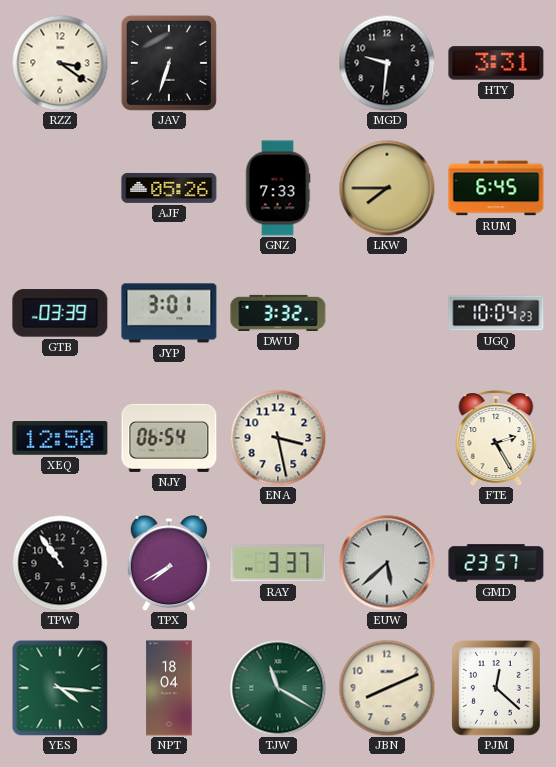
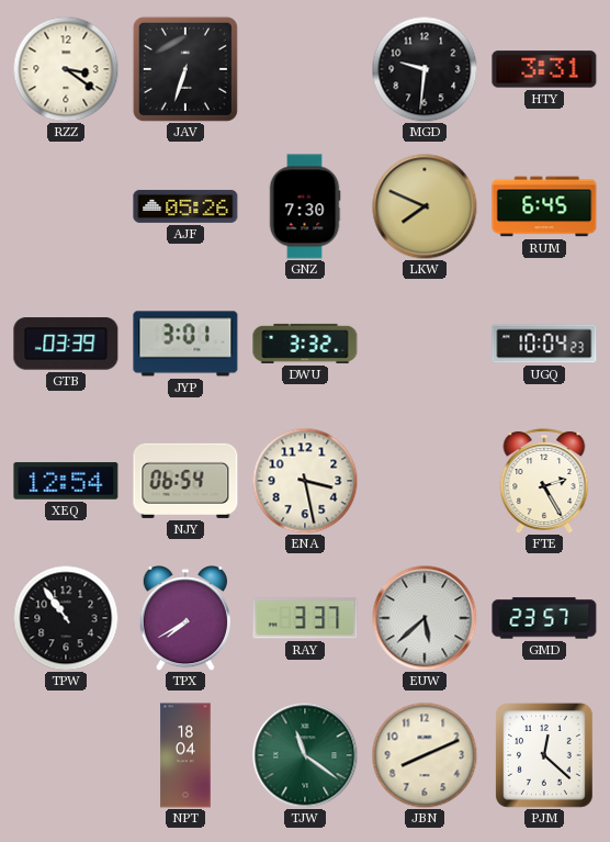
GNZ: 7:33 -> 7:30
LKW: 7:45 -> 7:49
XEQ: 12:50 -> 12:54
YES: 4:16 -> none
TJW: 11:20 -> 11:21
